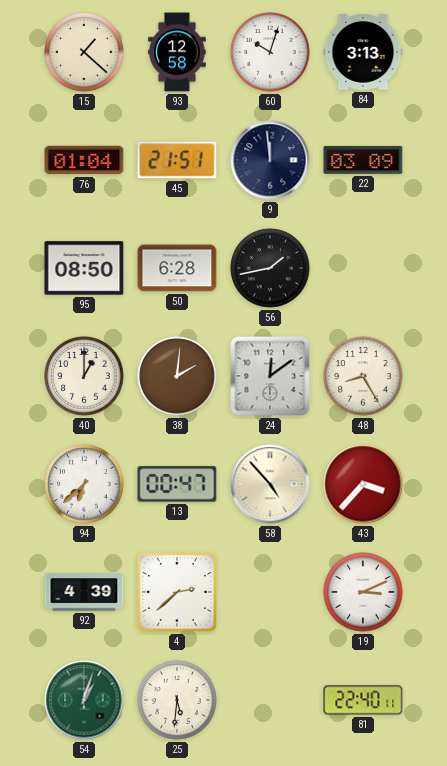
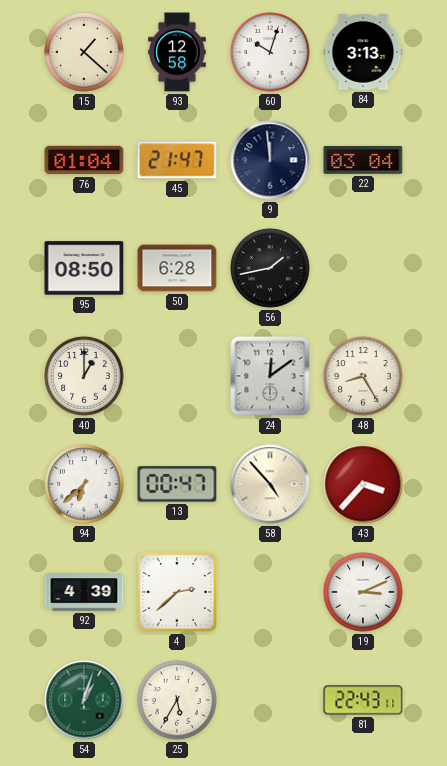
45: 21:51 -> 21:47
22: 03:09 -> 03:04
38: 2:01 -> none
25: 5:31 -> 5:35
81: 22:40 -> 22:43
